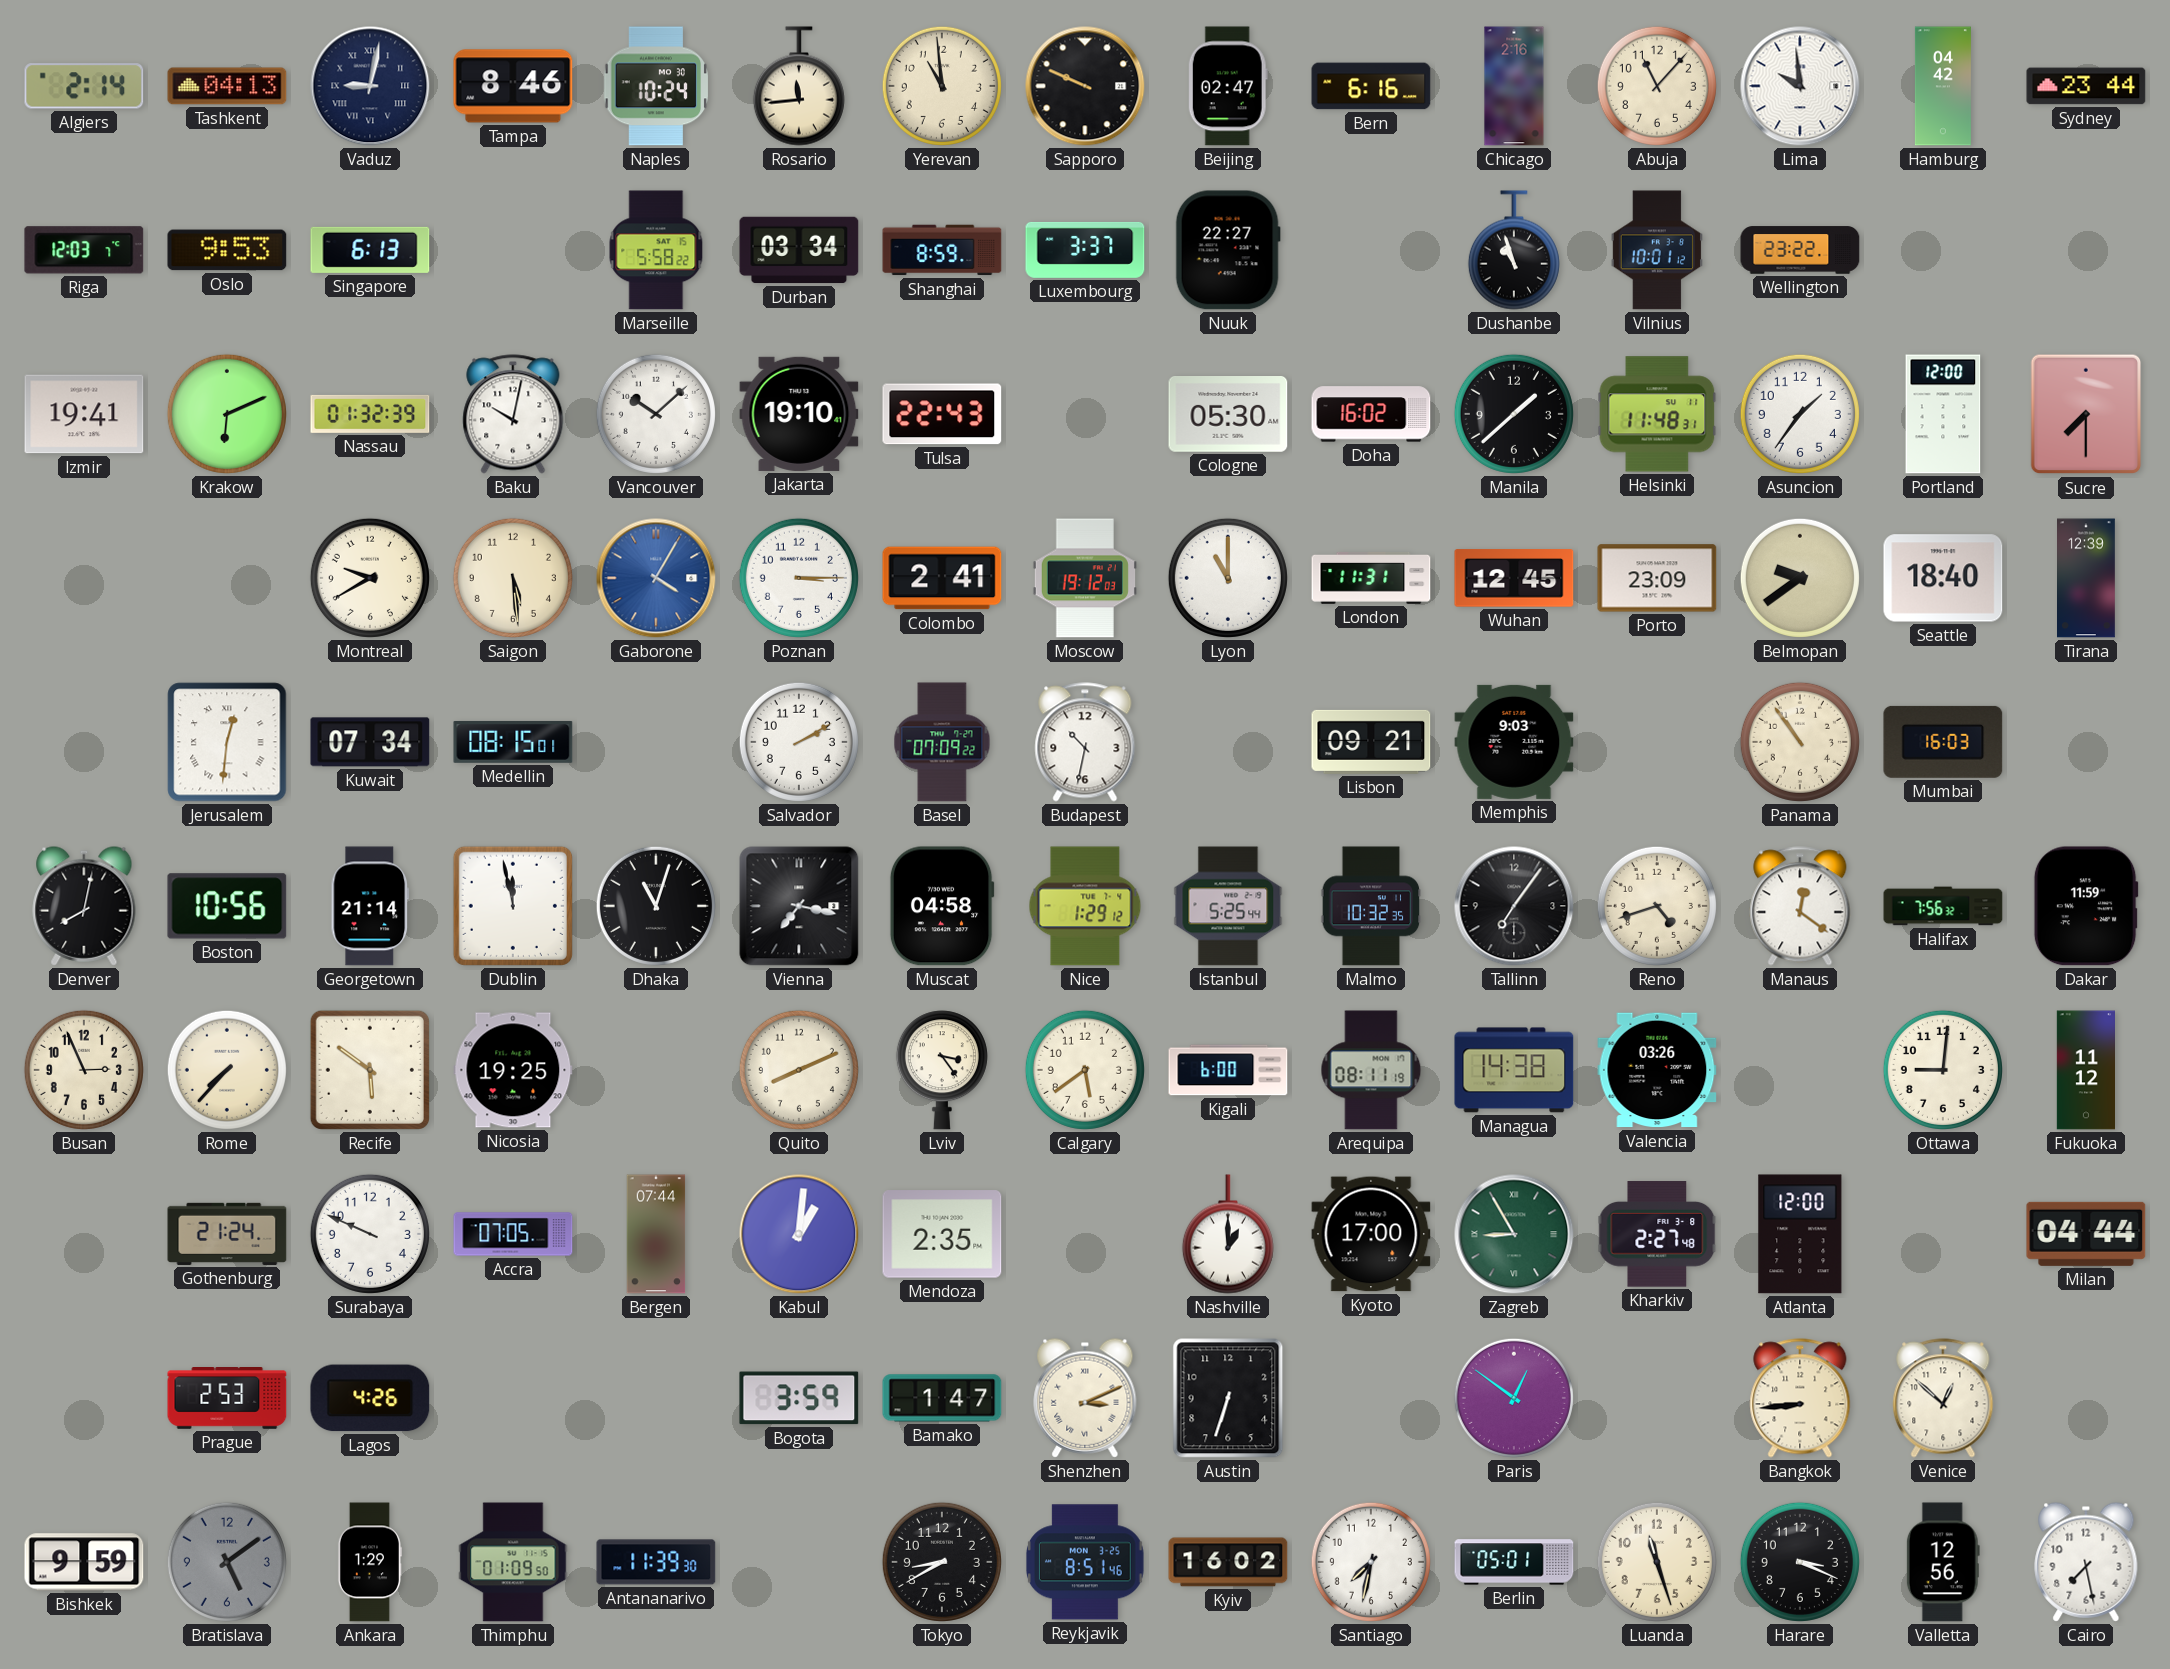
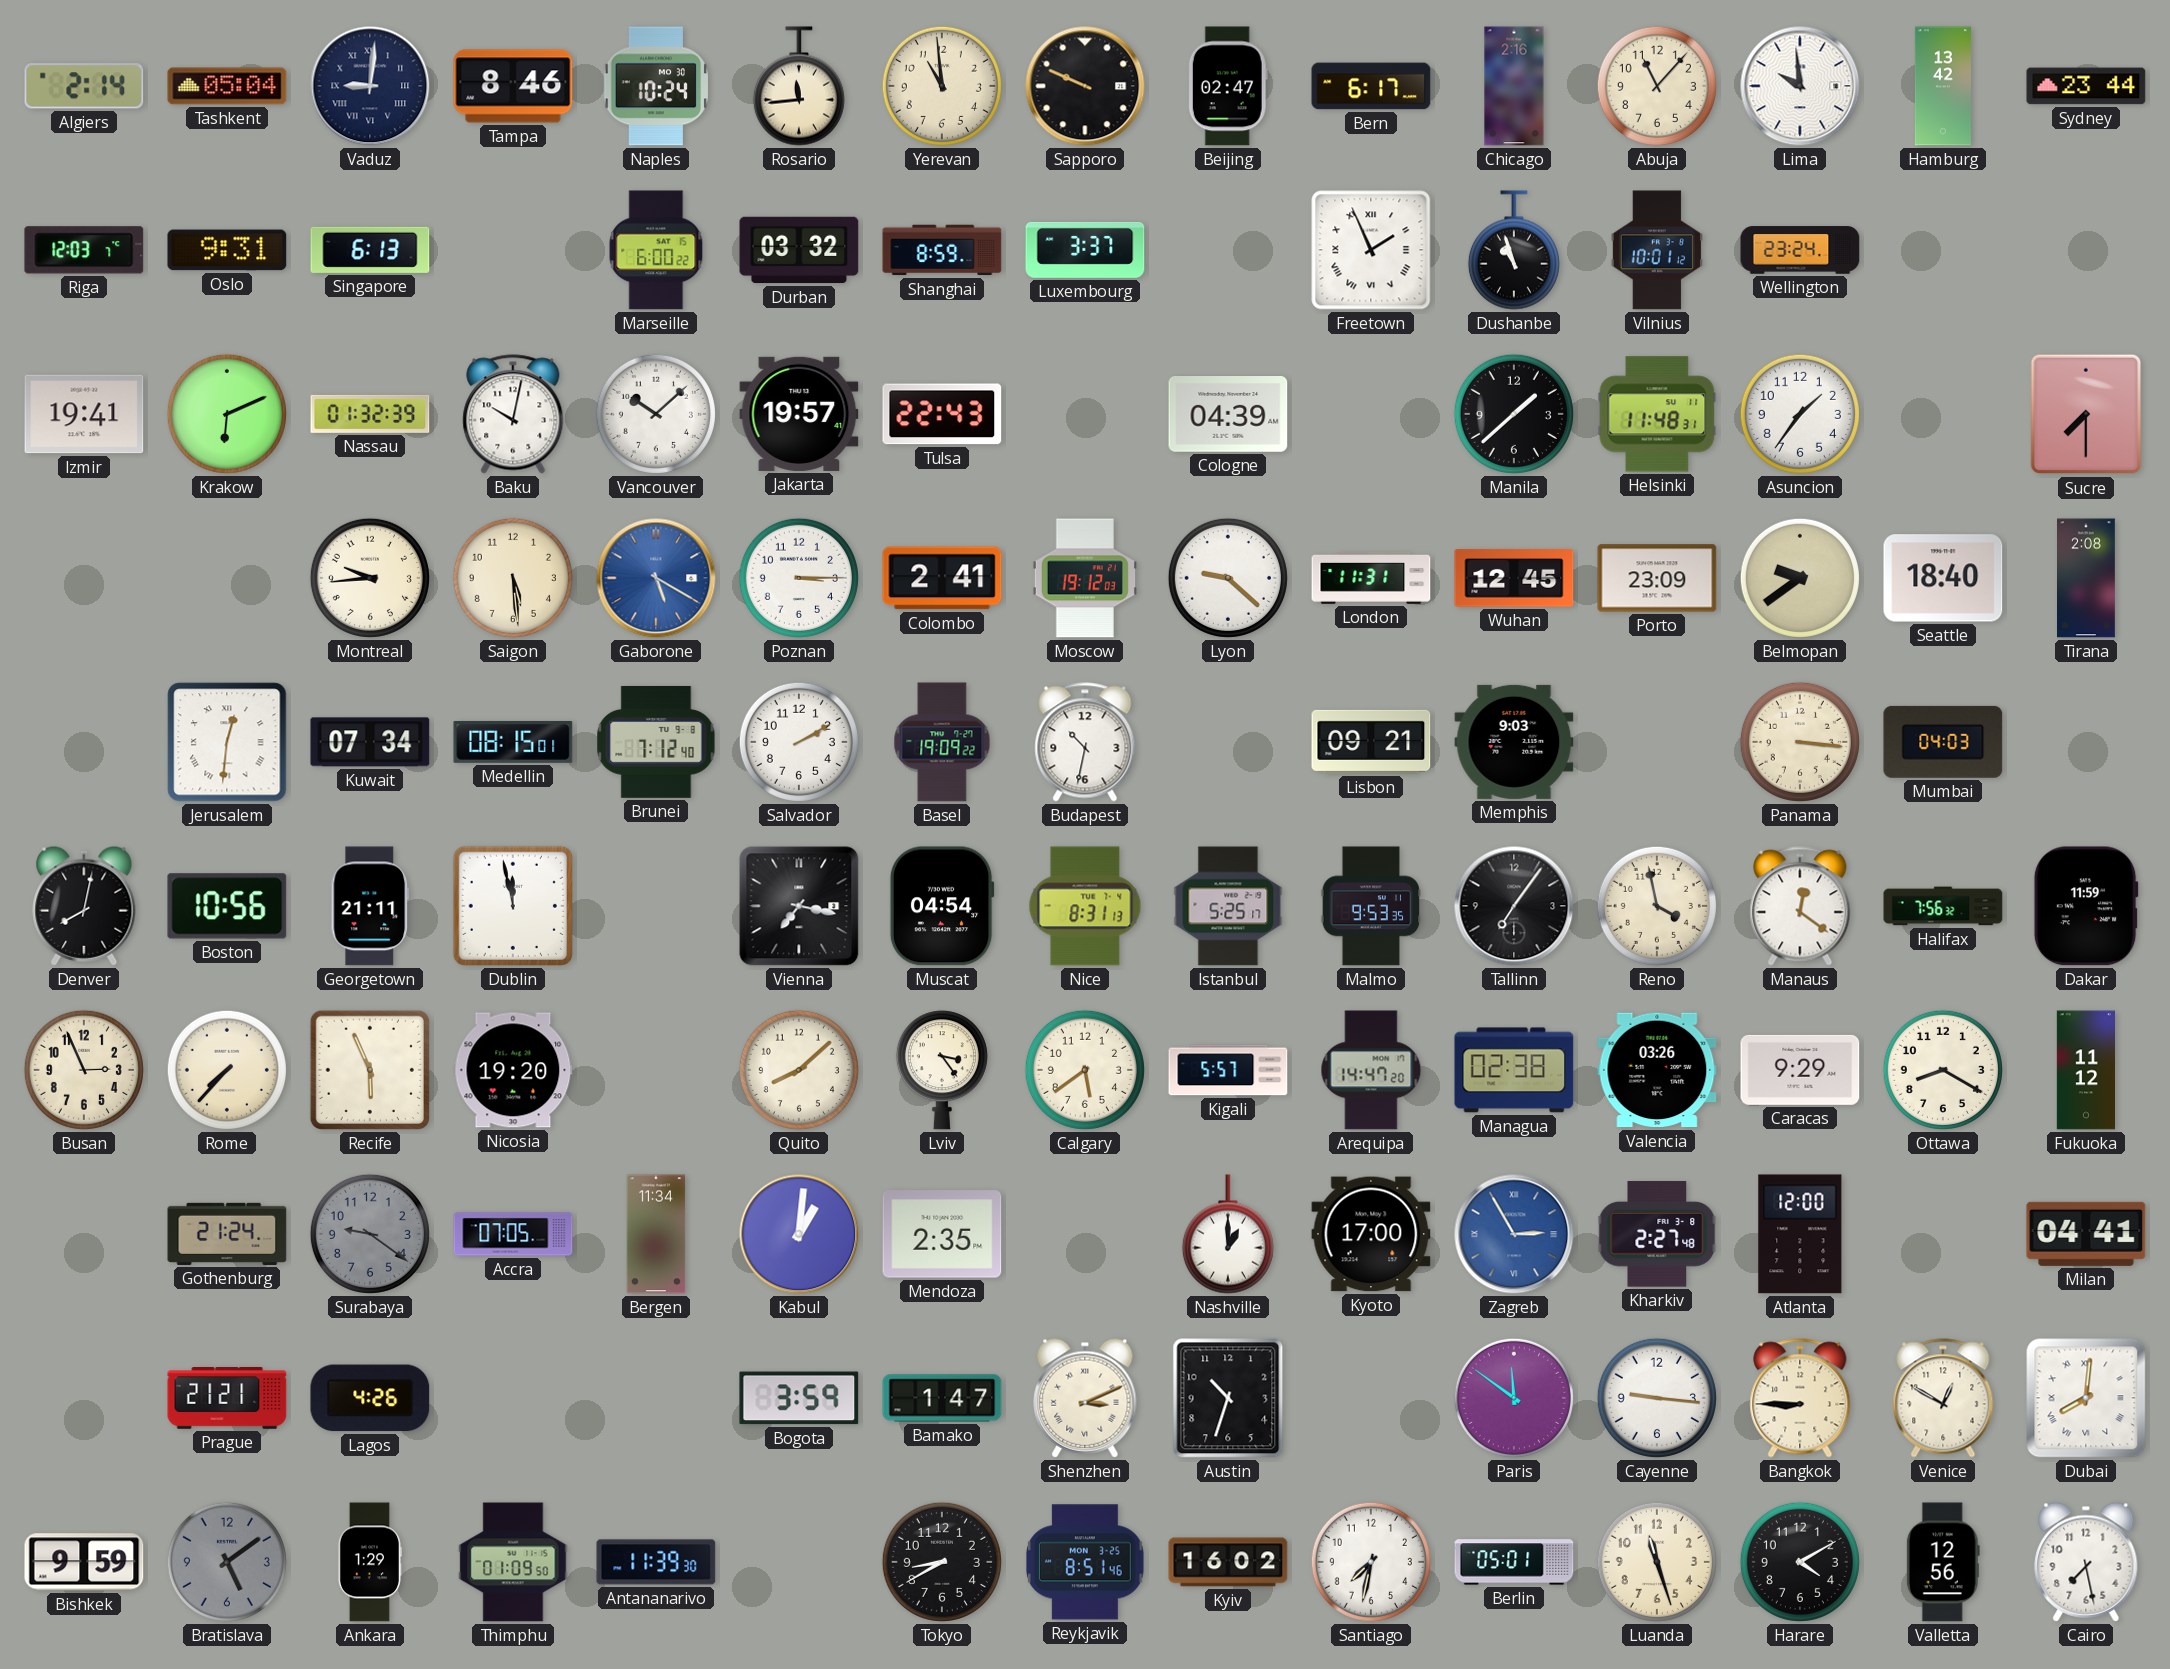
Tashkent: 04:13 -> 05:04
Vaduz: 9:02 -> 9:01
Bern: 6:16 -> 6:17
Hamburg: 04:42 -> 13:42
Oslo: 9:53 -> 9:31
Marseille: 5:58 -> 6:00
Durban: 03:34 -> 03:32
Nuuk: 22:27 -> none
Freetown: none -> 1:56
Wellington: 23:22 -> 23:24
Jakarta: 19:10 -> 19:57
Cologne: 05:30 -> 04:39
Doha: 16:02 -> none
Portland: 12:00 -> none
Montreal: 9:40 -> 9:44
Gaborone: 4:05 -> 5:20
Lyon: 11:00 -> 9:22
Tirana: 12:39 -> 2:08
Brunei: none -> 7:12
Basel: 07:09 -> 19:09
Panama: 10:54 -> 3:16
Mumbai: 16:03 -> 04:03
Georgetown: 21:14 -> 21:11
Dhaka: 11:03 -> none
Muscat: 04:58 -> 04:54
Nice: 1:29 -> 8:31
Istanbul: 5:25:44 -> 5:25:17
Malmo: 10:32 -> 9:53
Reno: 4:42 -> 3:58
Recife: 5:51 -> 5:56
Nicosia: 19:25 -> 19:20
Quito: 8:11 -> 8:08
Kigali: 6:00 -> 5:57
Arequipa: 08:11 -> 14:47
Managua: 14:38 -> 02:38
Caracas: none -> 9:29
Ottawa: 9:01 -> 8:20
Surabaya: 9:49 -> 9:21
Surabaya dial: white -> grey
Bergen: 07:44 -> 11:34
Zagreb: 8:55 -> 2:55
Zagreb dial: green -> blue
Milan: 04:44 -> 04:41
Prague: 2:53 -> 21:21
Austin: 6:33 -> 10:33
Paris: 12:51 -> 11:51
Cayenne: none -> 9:16
Bangkok: 8:44 -> 8:45
Venice: 12:52 -> 12:50
Dubai: none -> 8:01
Harare: 3:19 -> 4:10
